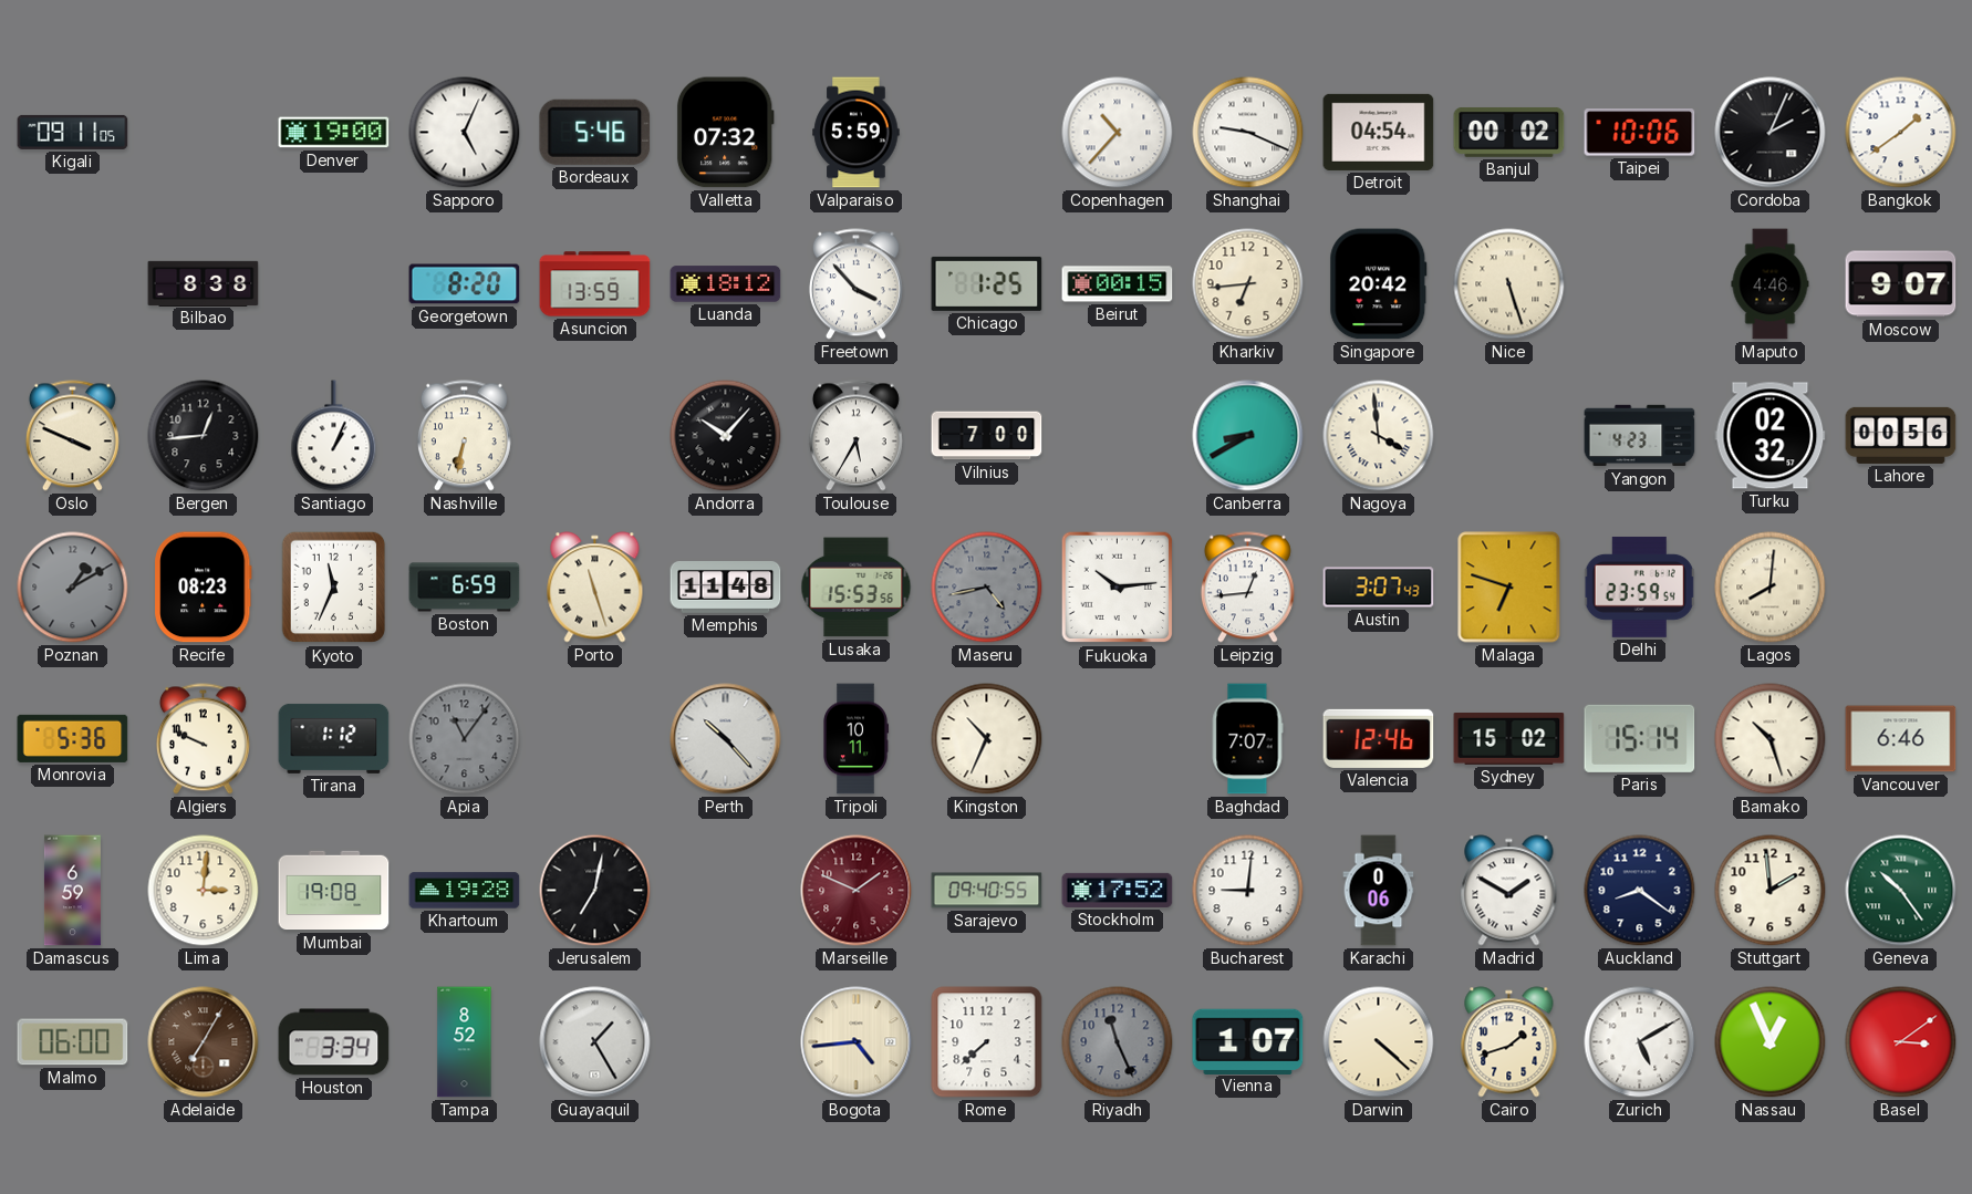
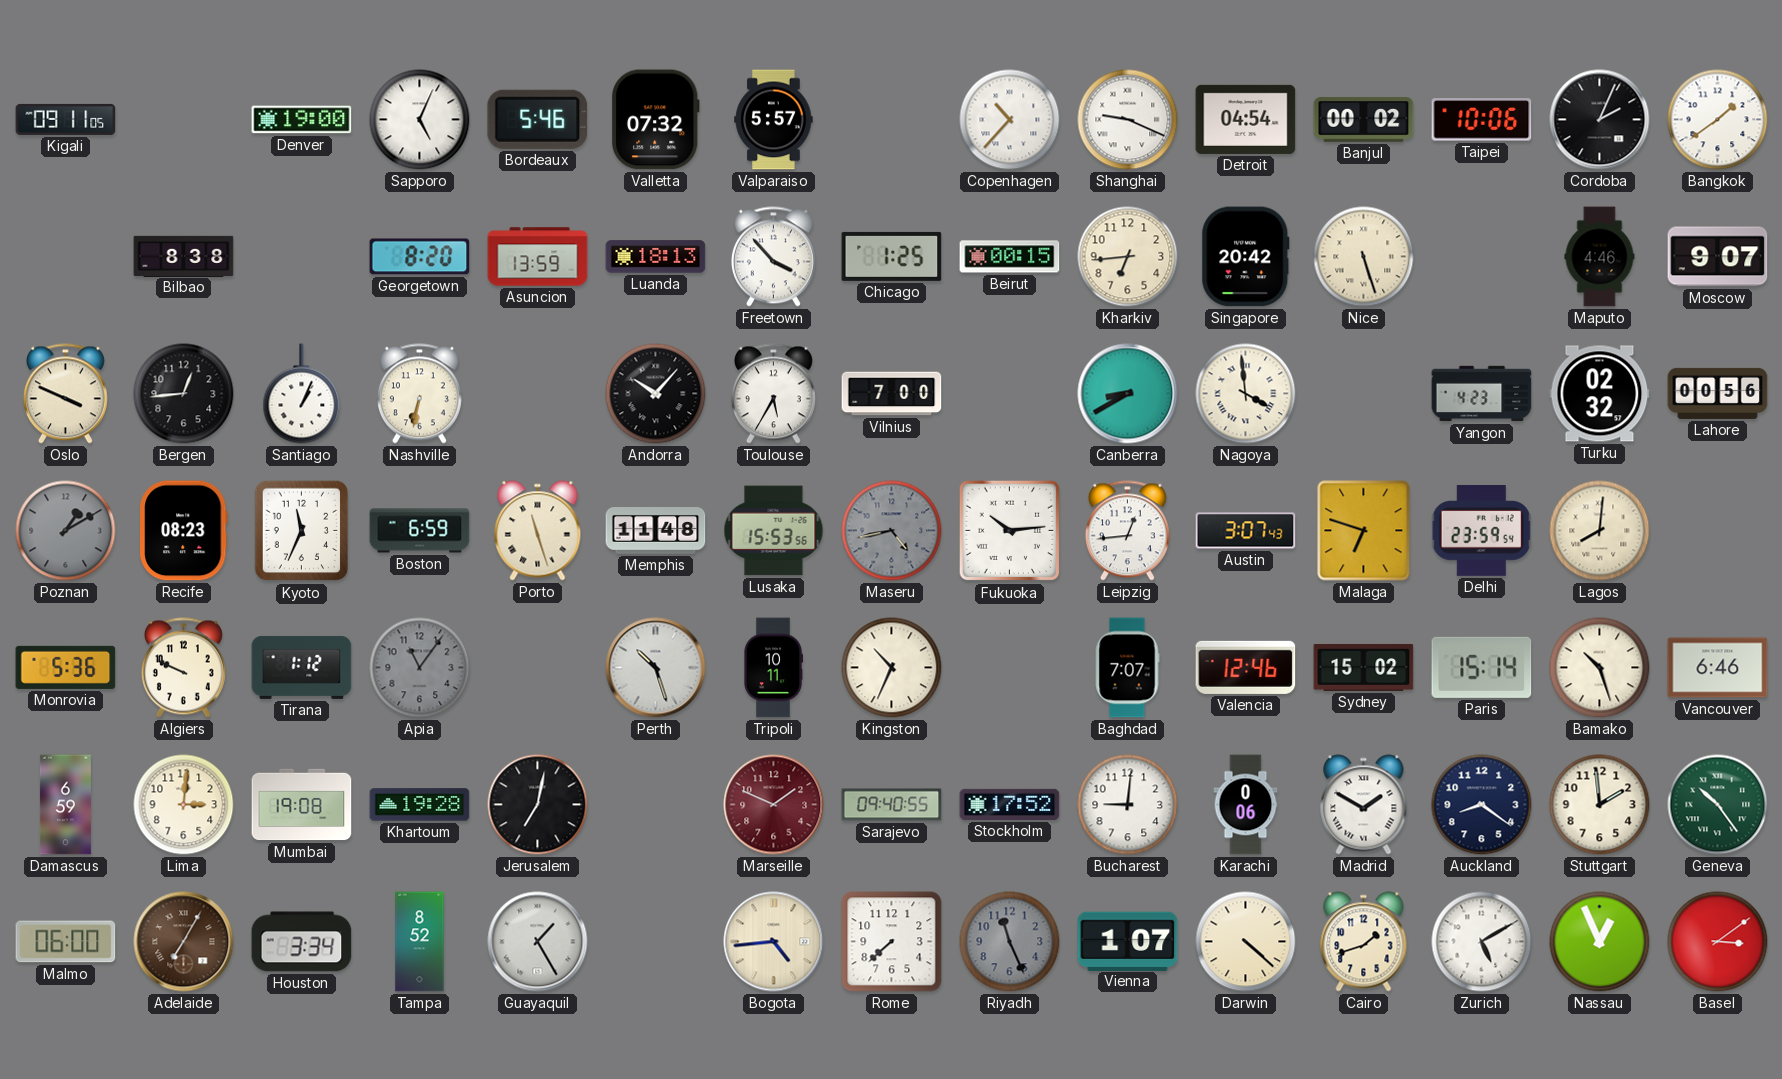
Valparaiso: 5:59 -> 5:57
Luanda: 18:12 -> 18:13
Perth: 10:23 -> 10:27
